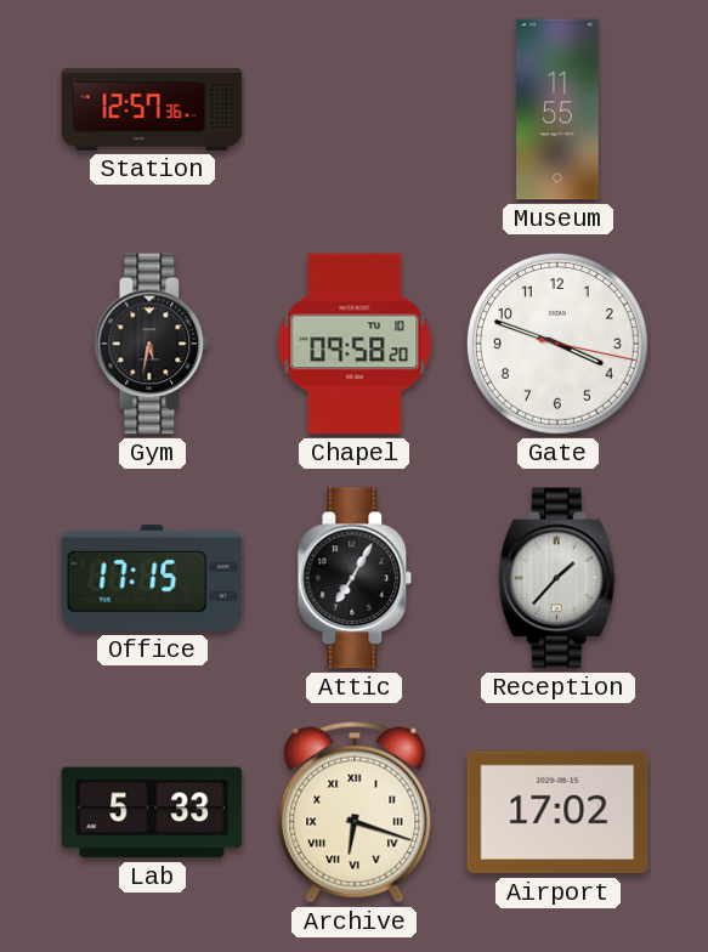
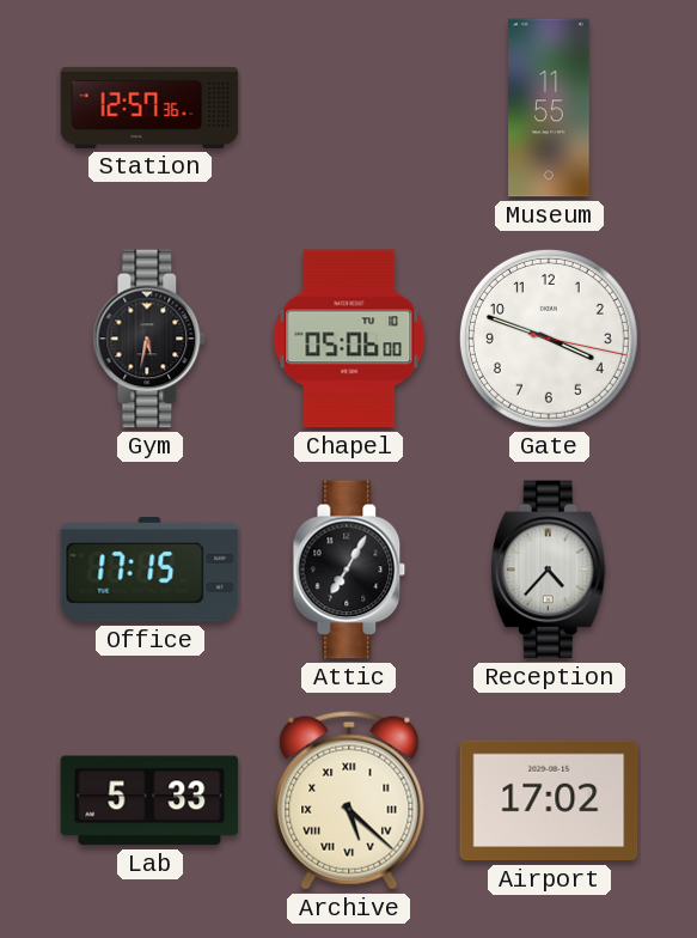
Chapel: 09:58 -> 05:06
Reception: 1:37 -> 4:37
Archive: 6:18 -> 5:22
